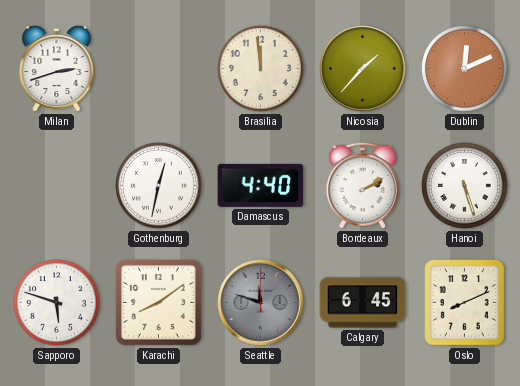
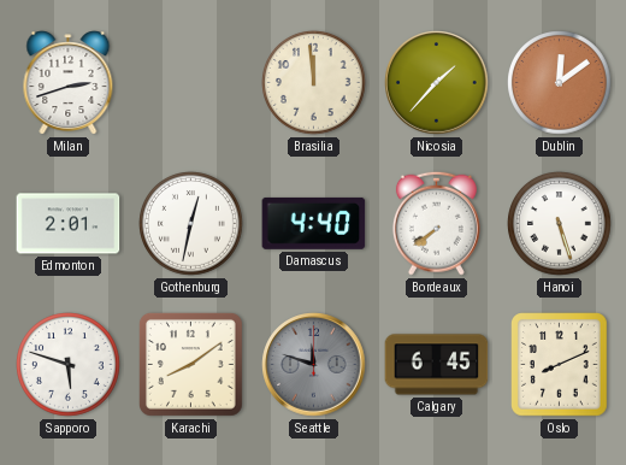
Dublin: 12:11 -> 12:09
Edmonton: none -> 2:01
Bordeaux: 2:10 -> 7:39
